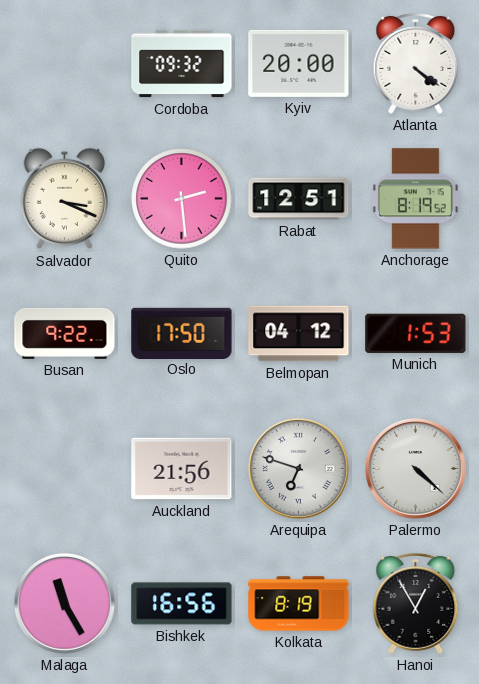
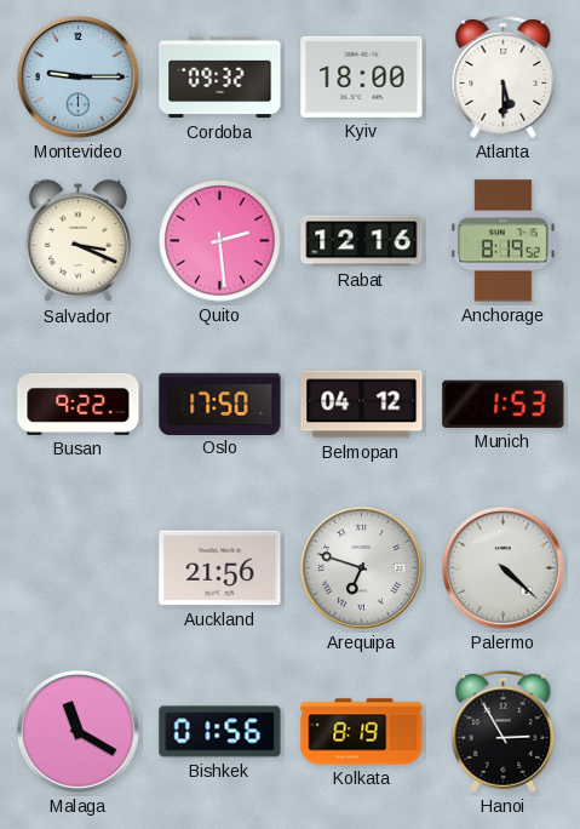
Montevideo: none -> 9:15
Kyiv: 20:00 -> 18:00
Atlanta: 4:21 -> 5:30
Rabat: 12:51 -> 12:16
Malaga: 11:25 -> 11:20
Bishkek: 16:56 -> 01:56
Hanoi: 12:55 -> 2:55
